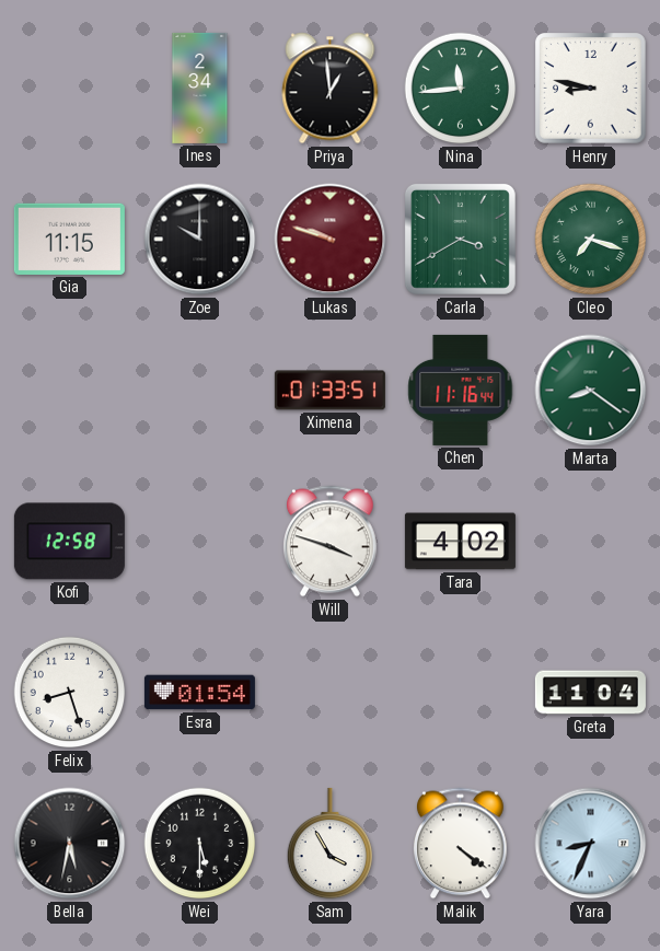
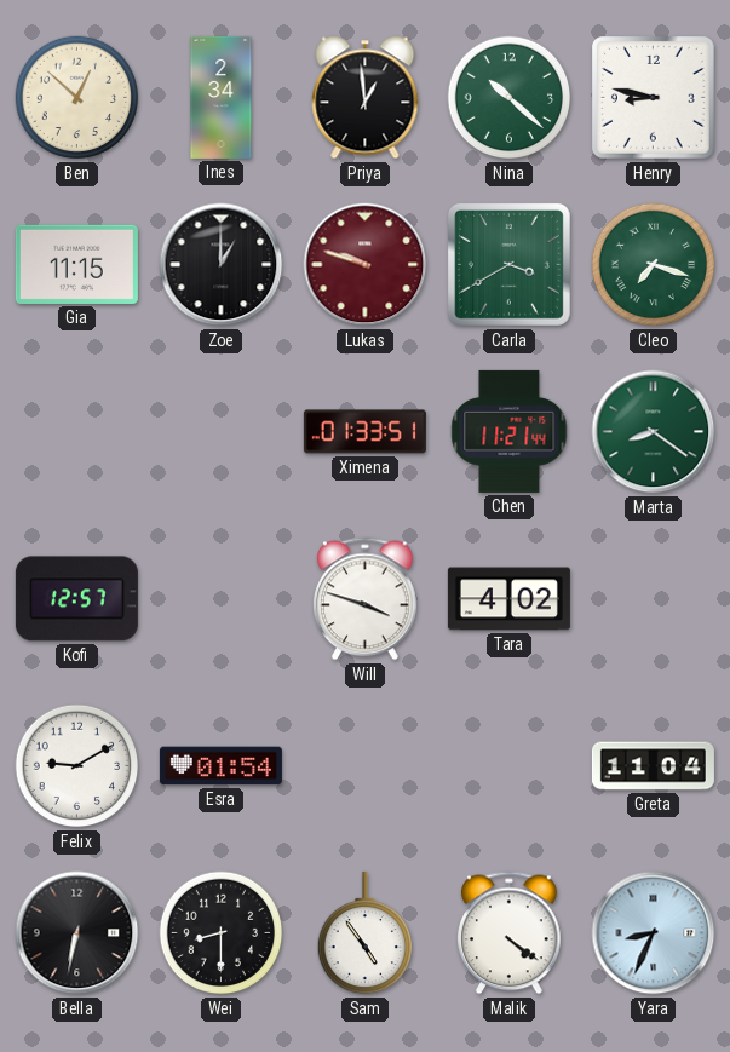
Ben: none -> 12:52
Nina: 11:44 -> 10:22
Zoe: 10:00 -> 1:00
Chen: 11:16 -> 11:21
Kofi: 12:58 -> 12:57
Felix: 8:27 -> 9:10
Bella: 5:32 -> 6:32
Wei: 5:30 -> 8:30
Sam: 3:55 -> 4:54
